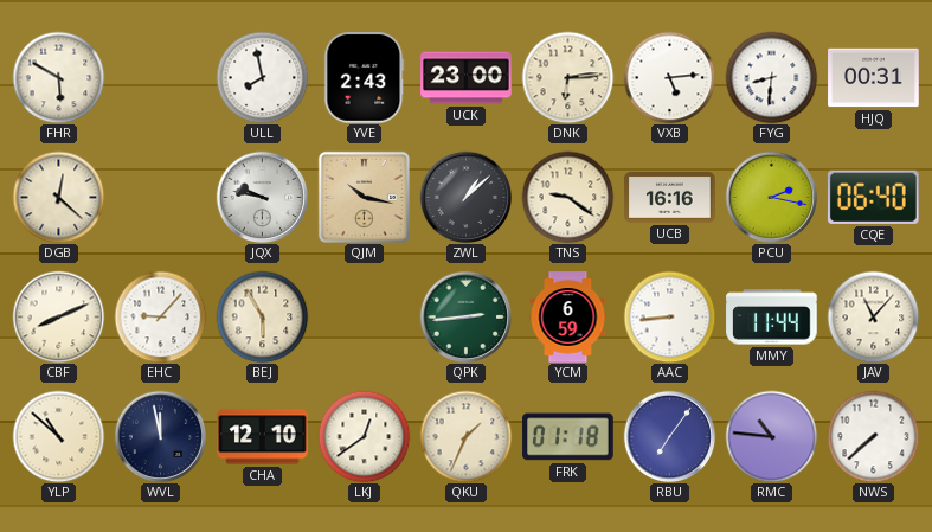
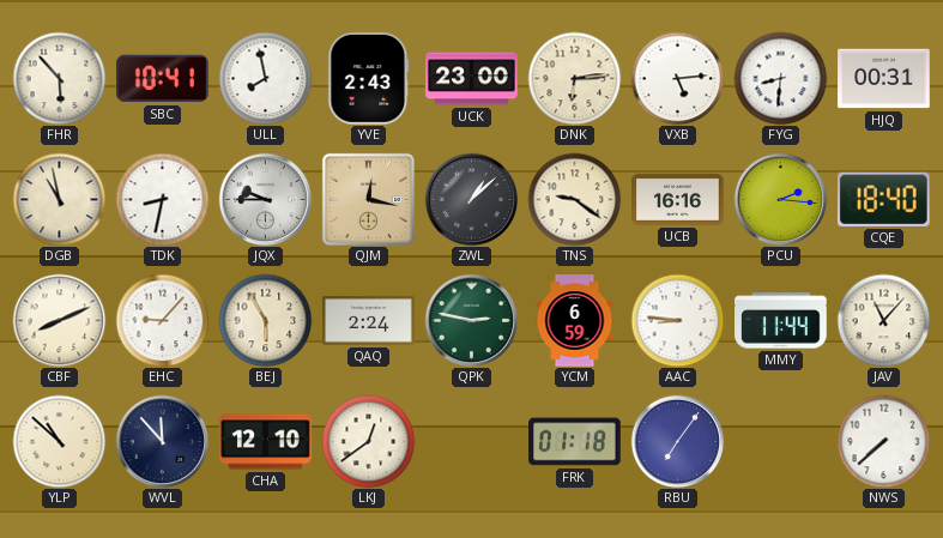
FHR: 5:50 -> 5:53
SBC: none -> 10:41
DGB: 12:22 -> 10:58
TDK: none -> 8:32
JQX: 9:47 -> 9:45
QJM: 10:17 -> 12:17
PCU: 2:17 -> 2:16
CQE: 06:40 -> 18:40
QAQ: none -> 2:24
QPK: 2:44 -> 2:47
AAC: 8:44 -> 8:46
WVL: 11:58 -> 11:53
QKU: 1:34 -> none
RMC: 10:46 -> none
